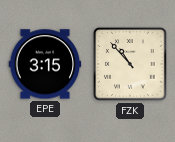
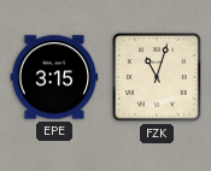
FZK: 10:53 -> 11:03
